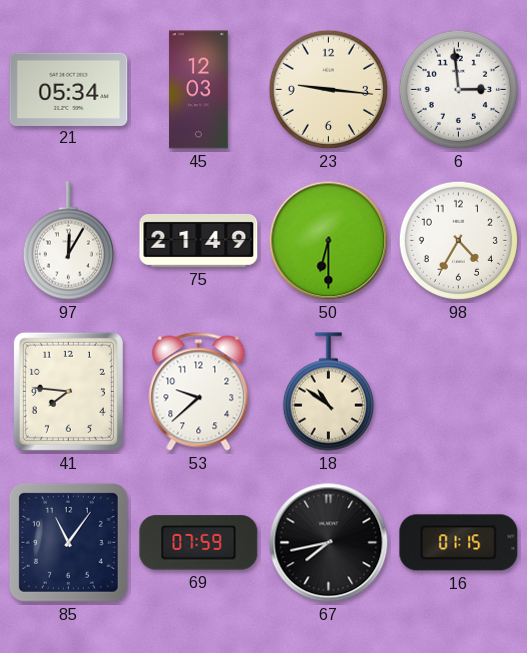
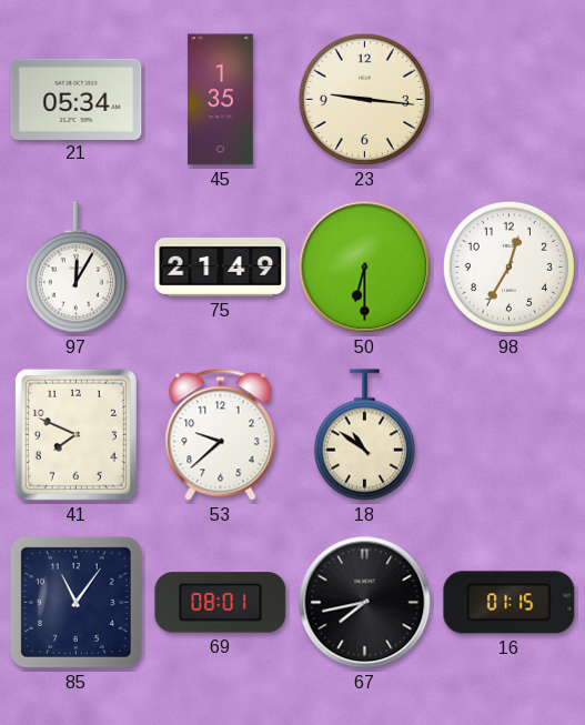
45: 12:03 -> 1:35
6: 2:59 -> none
98: 4:35 -> 12:35
41: 7:46 -> 7:49
69: 07:59 -> 08:01
